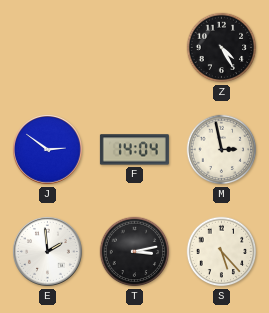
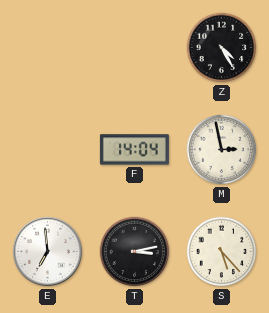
J: 2:51 -> none
E: 1:59 -> 6:59
